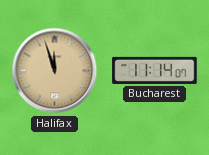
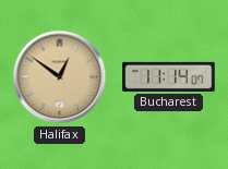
Halifax: 11:57 -> 12:51
